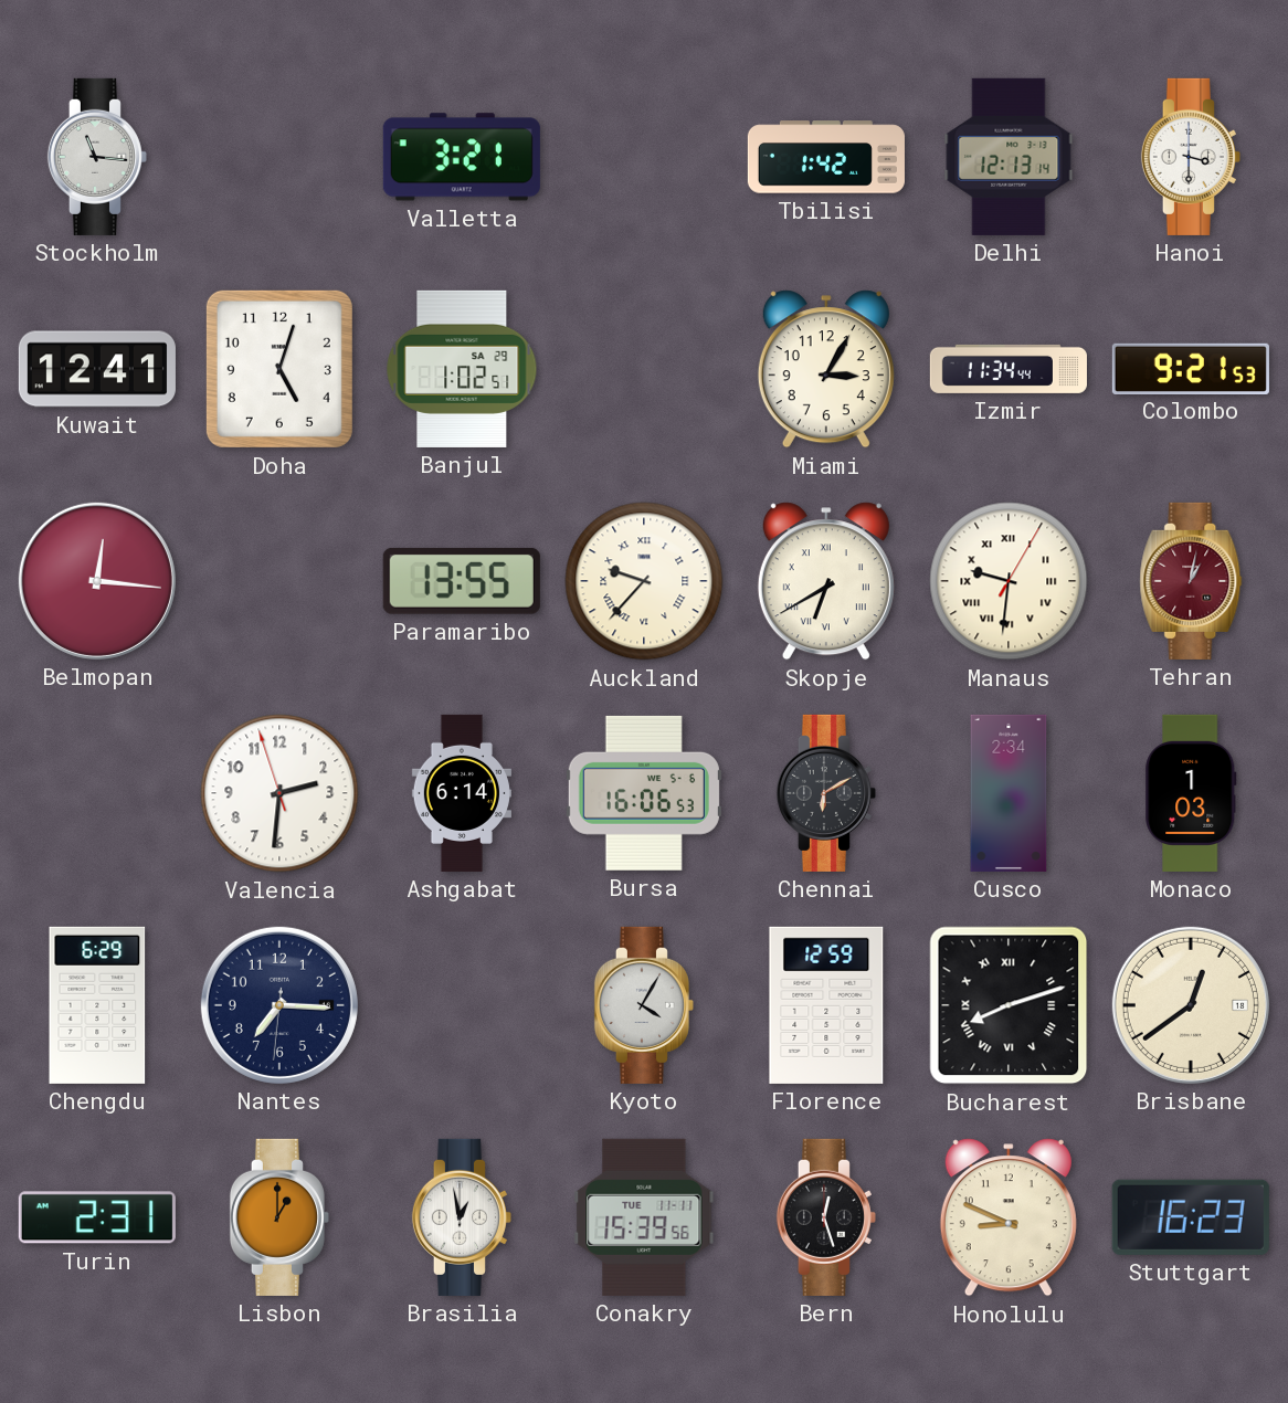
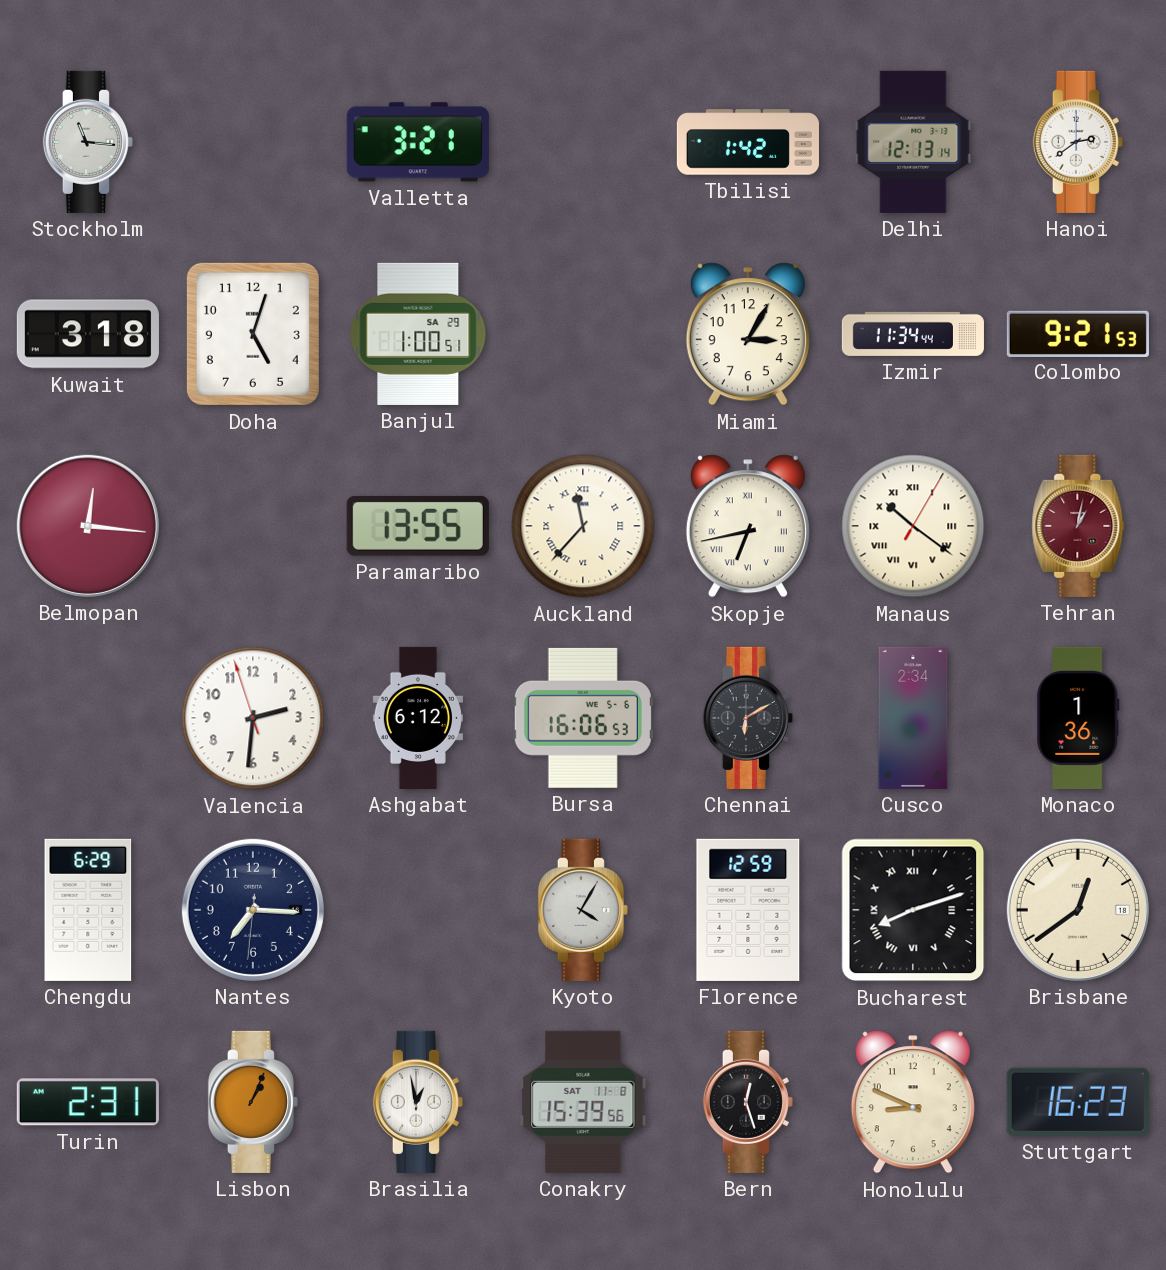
Hanoi: 3:30 -> 2:39
Kuwait: 12:41 -> 3:18
Banjul: 1:02 -> 1:00
Auckland: 9:37 -> 11:37
Skopje: 6:40 -> 6:43
Manaus: 9:31 -> 10:21
Ashgabat: 6:14 -> 6:12
Monaco: 1:03 -> 1:36
Lisbon: 1:00 -> 1:04
Conakry date: TUE 11-11 -> SAT 11-8
